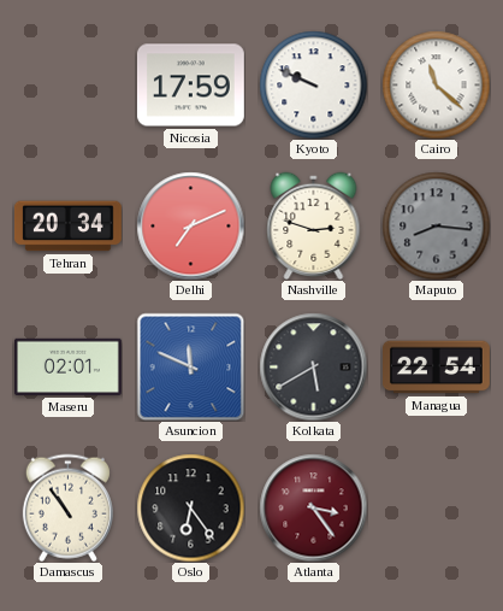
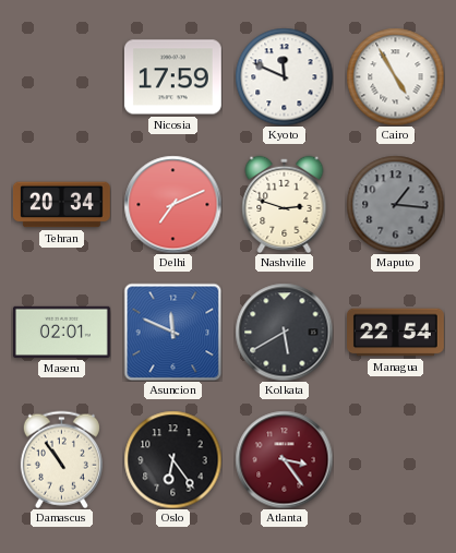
Kyoto: 9:49 -> 11:49
Cairo: 11:22 -> 4:55
Maputo: 8:16 -> 1:16
